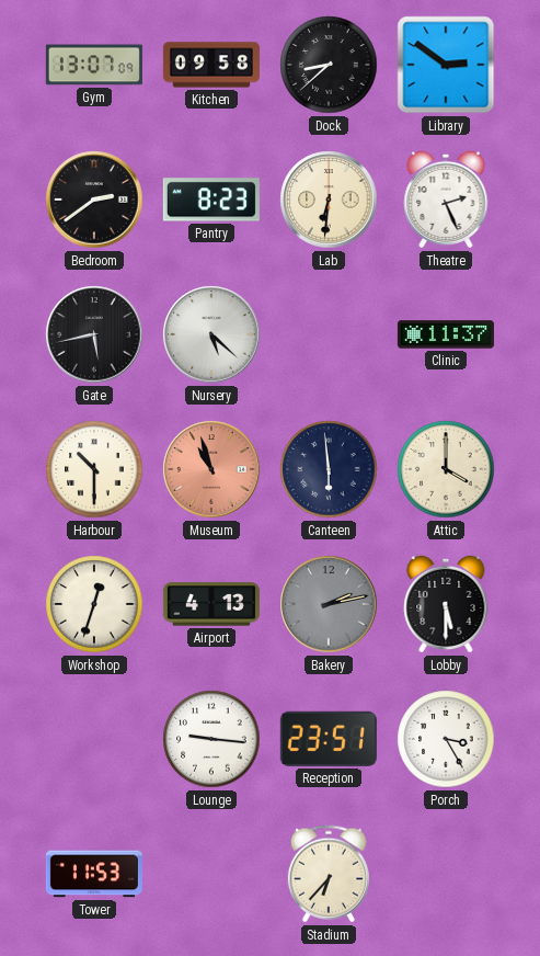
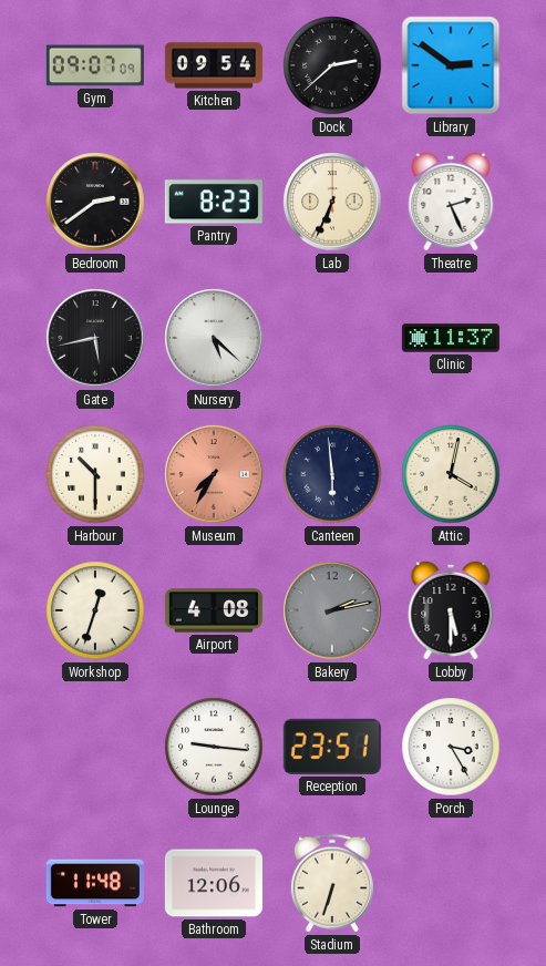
Gym: 13:07 -> 09:07
Kitchen: 09:58 -> 09:54
Dock: 8:38 -> 2:38
Lab: 6:31 -> 6:34
Museum: 10:57 -> 7:35
Attic: 4:00 -> 4:02
Airport: 4:13 -> 4:08
Tower: 11:53 -> 11:48
Bathroom: none -> 12:06
Stadium: 6:37 -> 6:33
